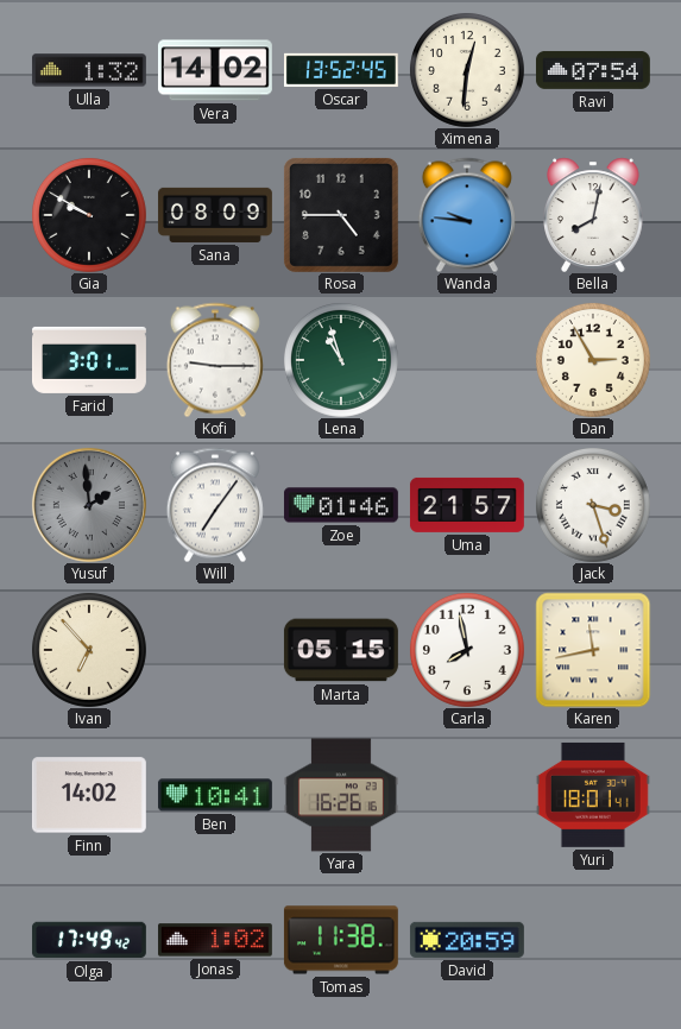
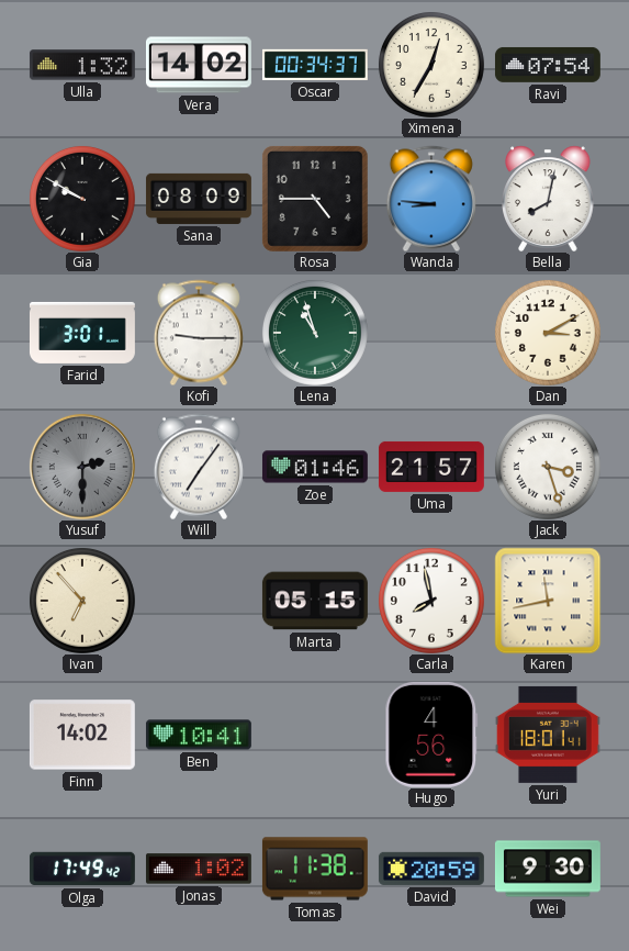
Oscar: 13:52 -> 00:34
Ximena: 12:31 -> 12:35
Wanda: 9:46 -> 8:46
Dan: 2:55 -> 3:10
Yusuf: 1:59 -> 2:30
Yara: 16:26 -> none
Hugo: none -> 4:56
Wei: none -> 9:30
